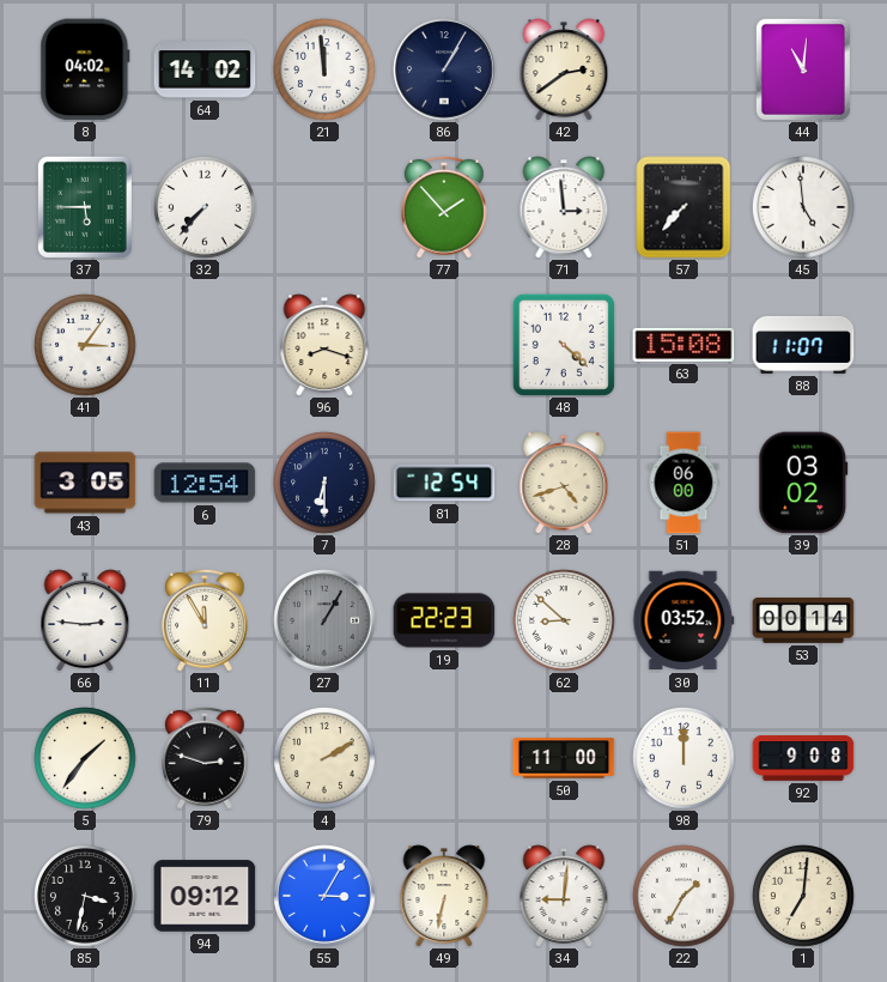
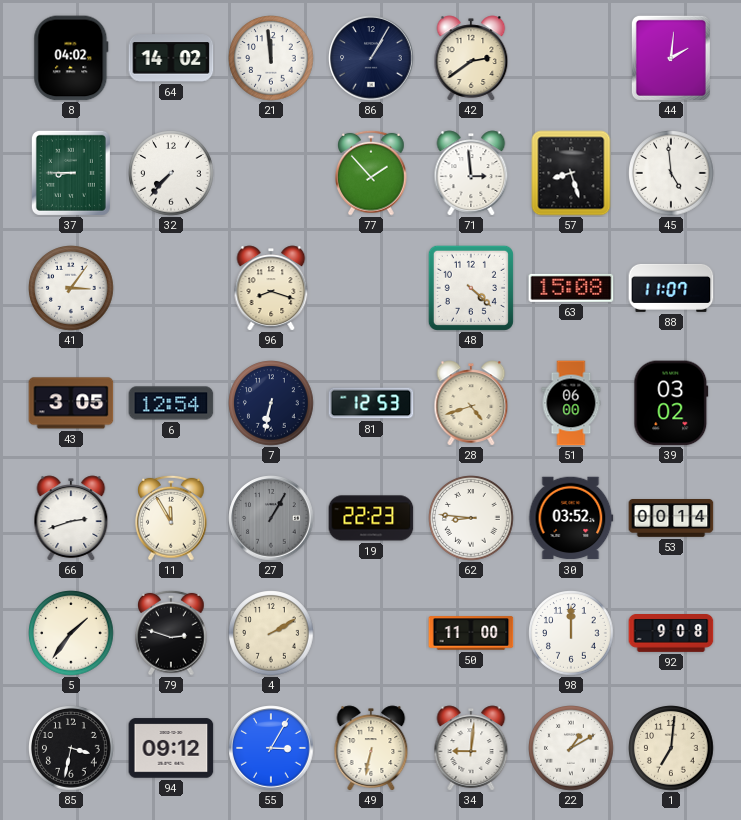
44: 11:01 -> 2:01
37: 5:45 -> 8:45
57: 7:37 -> 8:27
7: 6:30 -> 6:32
81: 12:54 -> 12:53
66: 2:46 -> 2:42
62: 8:52 -> 8:46
22: 1:35 -> 1:10
